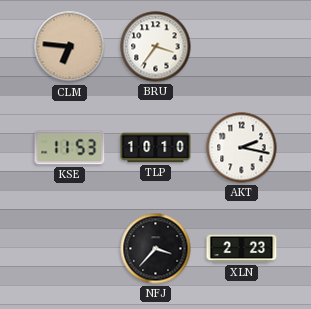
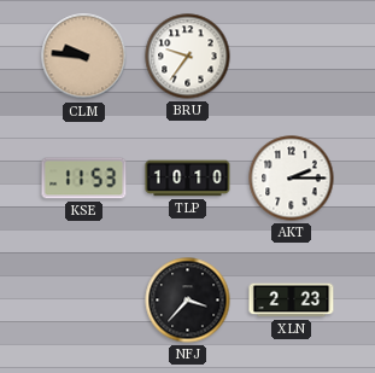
CLM: 6:46 -> 9:46
BRU: 3:36 -> 9:36
AKT: 2:17 -> 2:15
